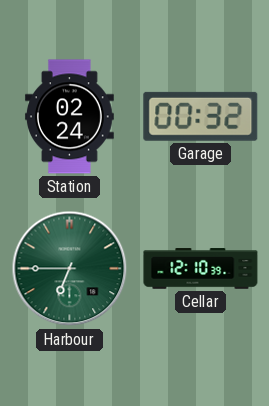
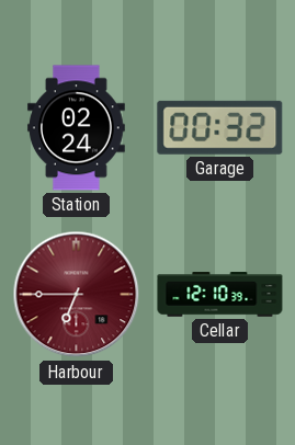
Harbour dial: green -> burgundy
